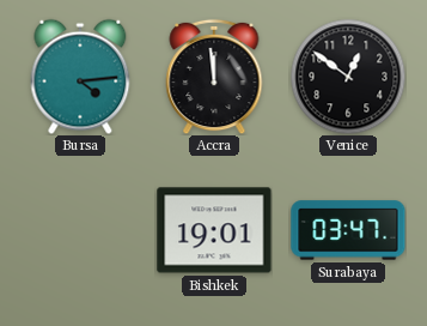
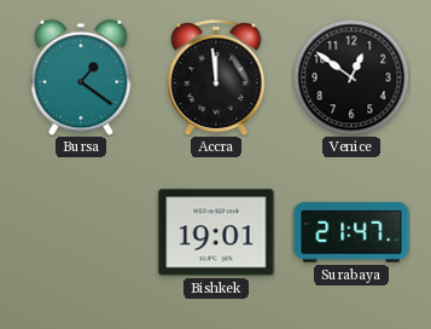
Bursa: 4:14 -> 1:21
Surabaya: 03:47 -> 21:47
